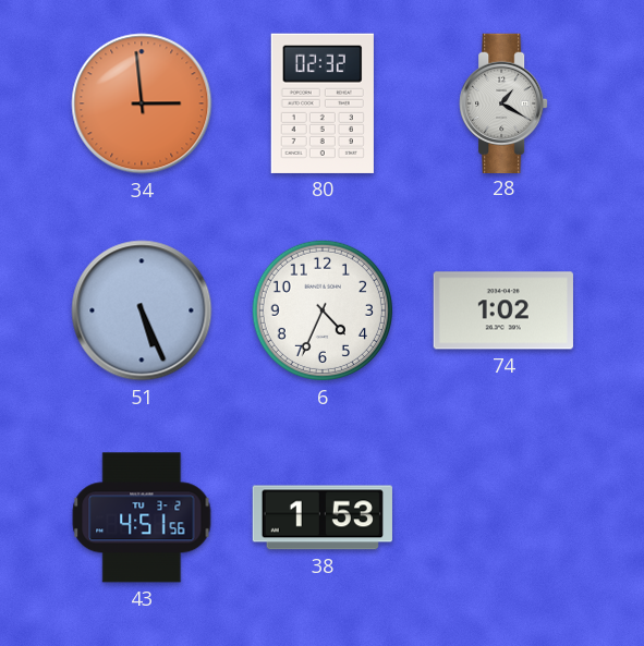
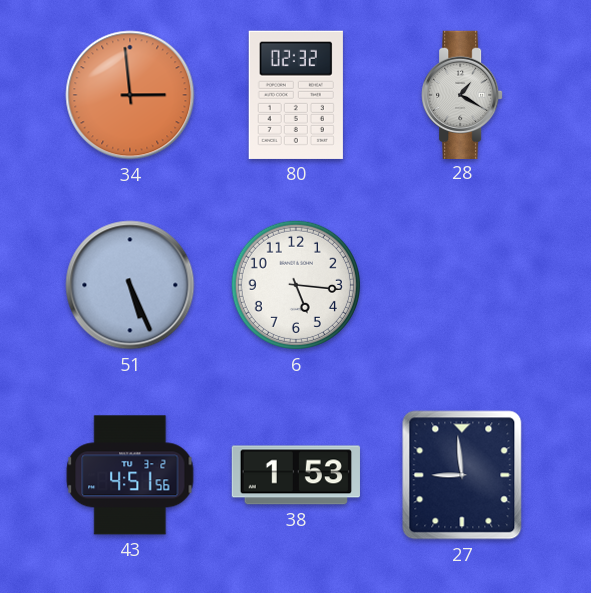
6: 4:34 -> 5:16
74: 1:02 -> none
27: none -> 8:59
